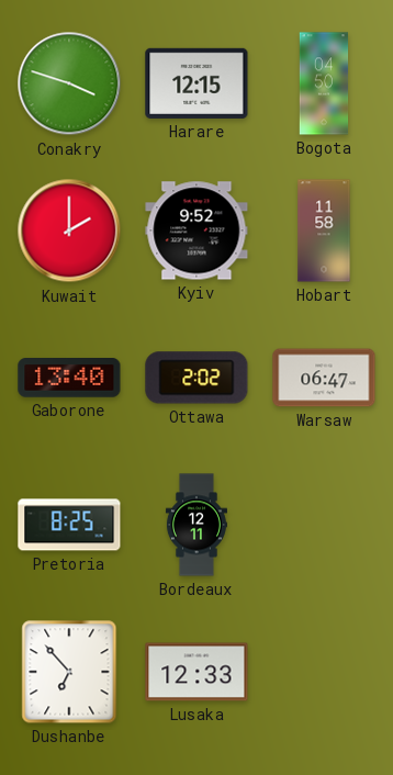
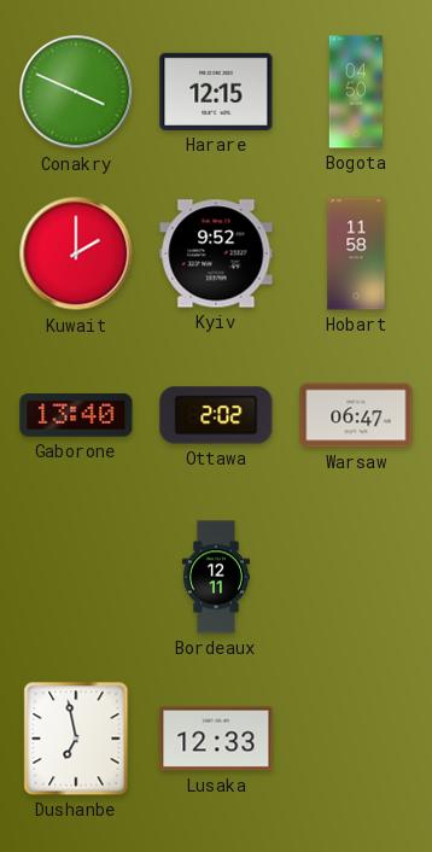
Conakry: 3:48 -> 3:49
Pretoria: 8:25 -> none
Dushanbe: 6:53 -> 6:58
